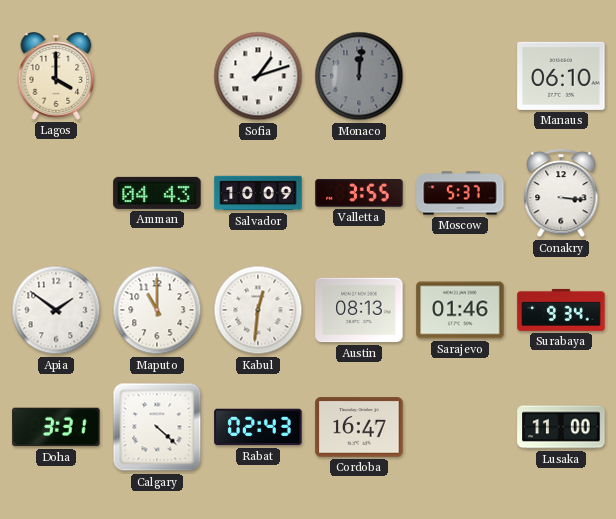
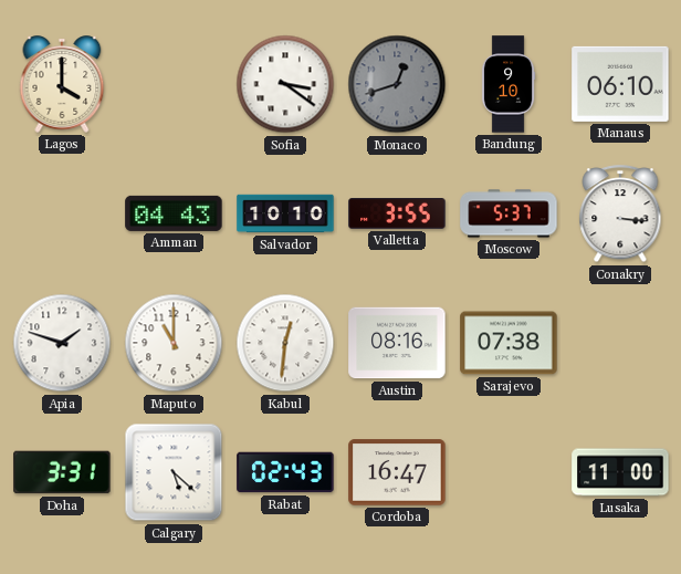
Sofia: 1:12 -> 3:21
Monaco: 12:01 -> 12:42
Bandung: none -> 9:10
Salvador: 10:09 -> 10:10
Apia: 1:51 -> 1:48
Austin: 08:13 -> 08:16
Sarajevo: 01:46 -> 07:38
Surabaya: 9:34 -> none
Calgary: 4:22 -> 5:22
